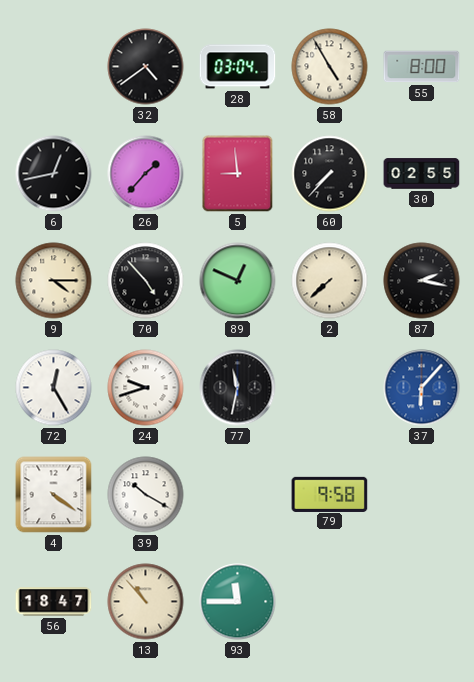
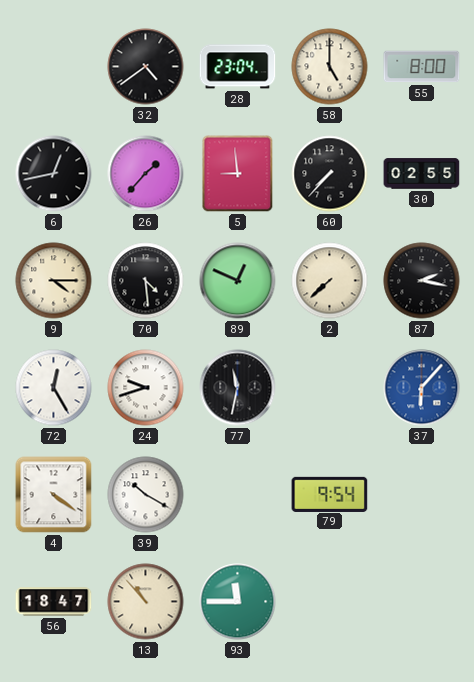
28: 03:04 -> 23:04
58: 4:55 -> 5:00
70: 4:53 -> 4:29
79: 9:58 -> 9:54
